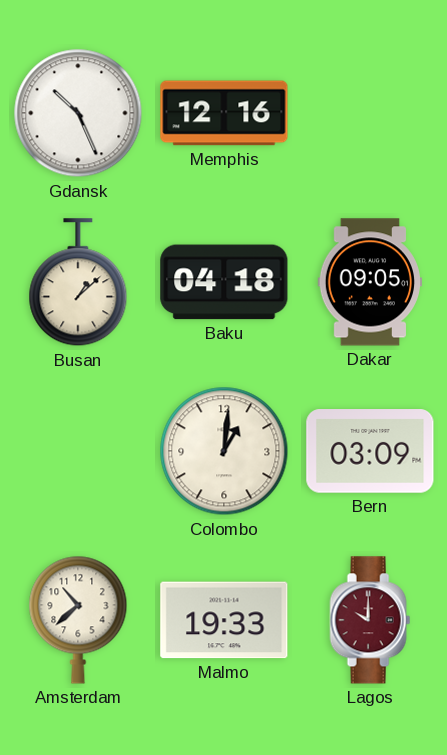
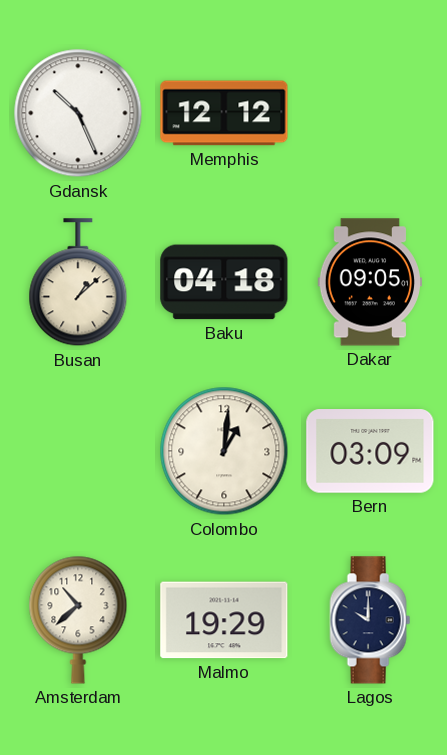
Memphis: 12:16 -> 12:12
Malmo: 19:33 -> 19:29
Lagos dial: burgundy -> navy
